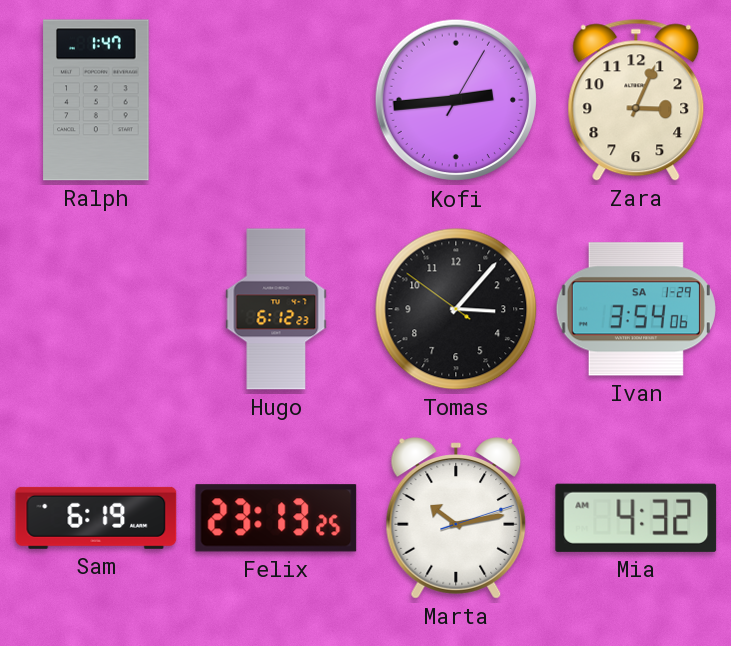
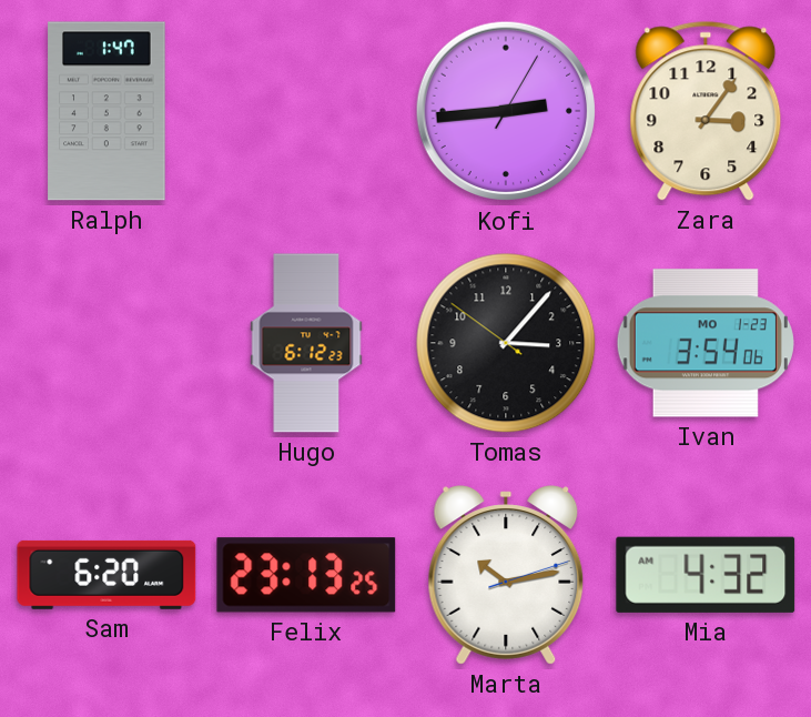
Zara: 3:04 -> 3:06
Ivan date: SA 1-29 -> MO 1-23
Sam: 6:19 -> 6:20
